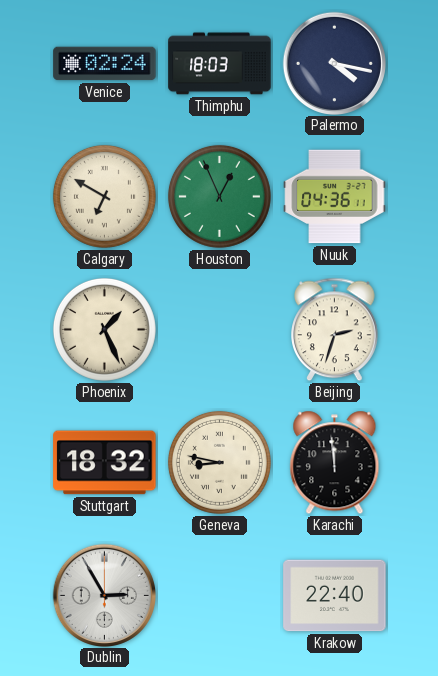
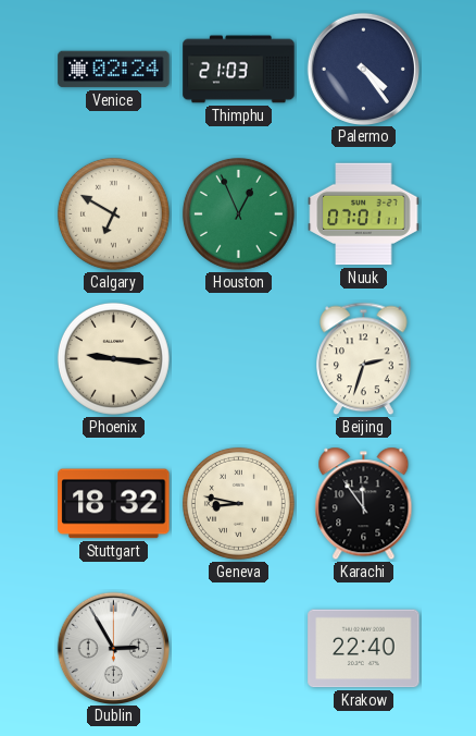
Thimphu: 18:03 -> 21:03
Palermo: 4:17 -> 4:24
Nuuk: 04:36 -> 07:01
Phoenix: 1:26 -> 9:16
Karachi: 11:59 -> 11:54
